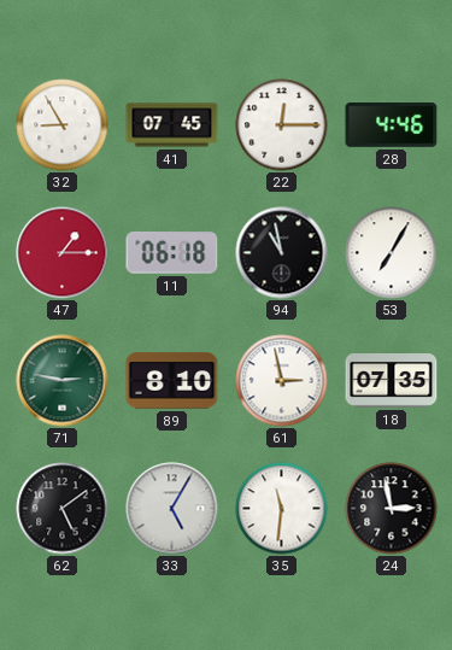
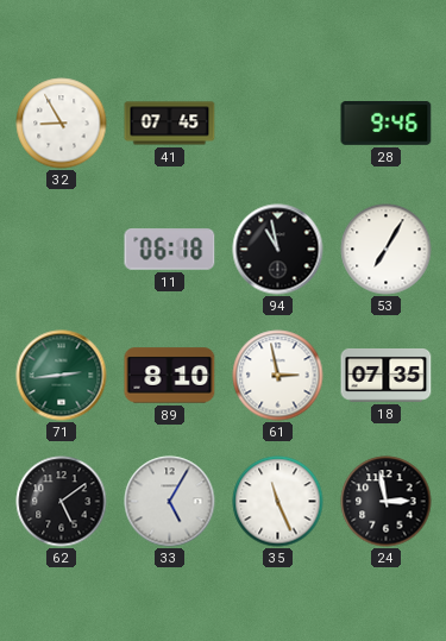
22: 12:15 -> none
28: 4:46 -> 9:46
47: 1:15 -> none
71: 2:47 -> 2:44
35: 11:31 -> 11:26
